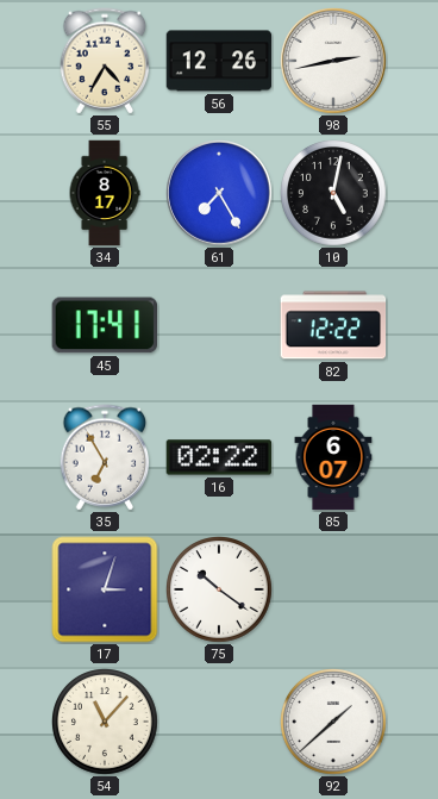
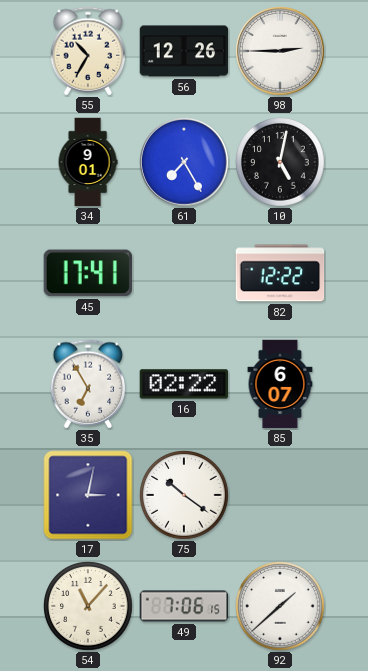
55: 4:35 -> 10:35
98: 2:43 -> 2:45
34: 8:17 -> 9:01
17: 3:03 -> 3:02
49: none -> 7:06
